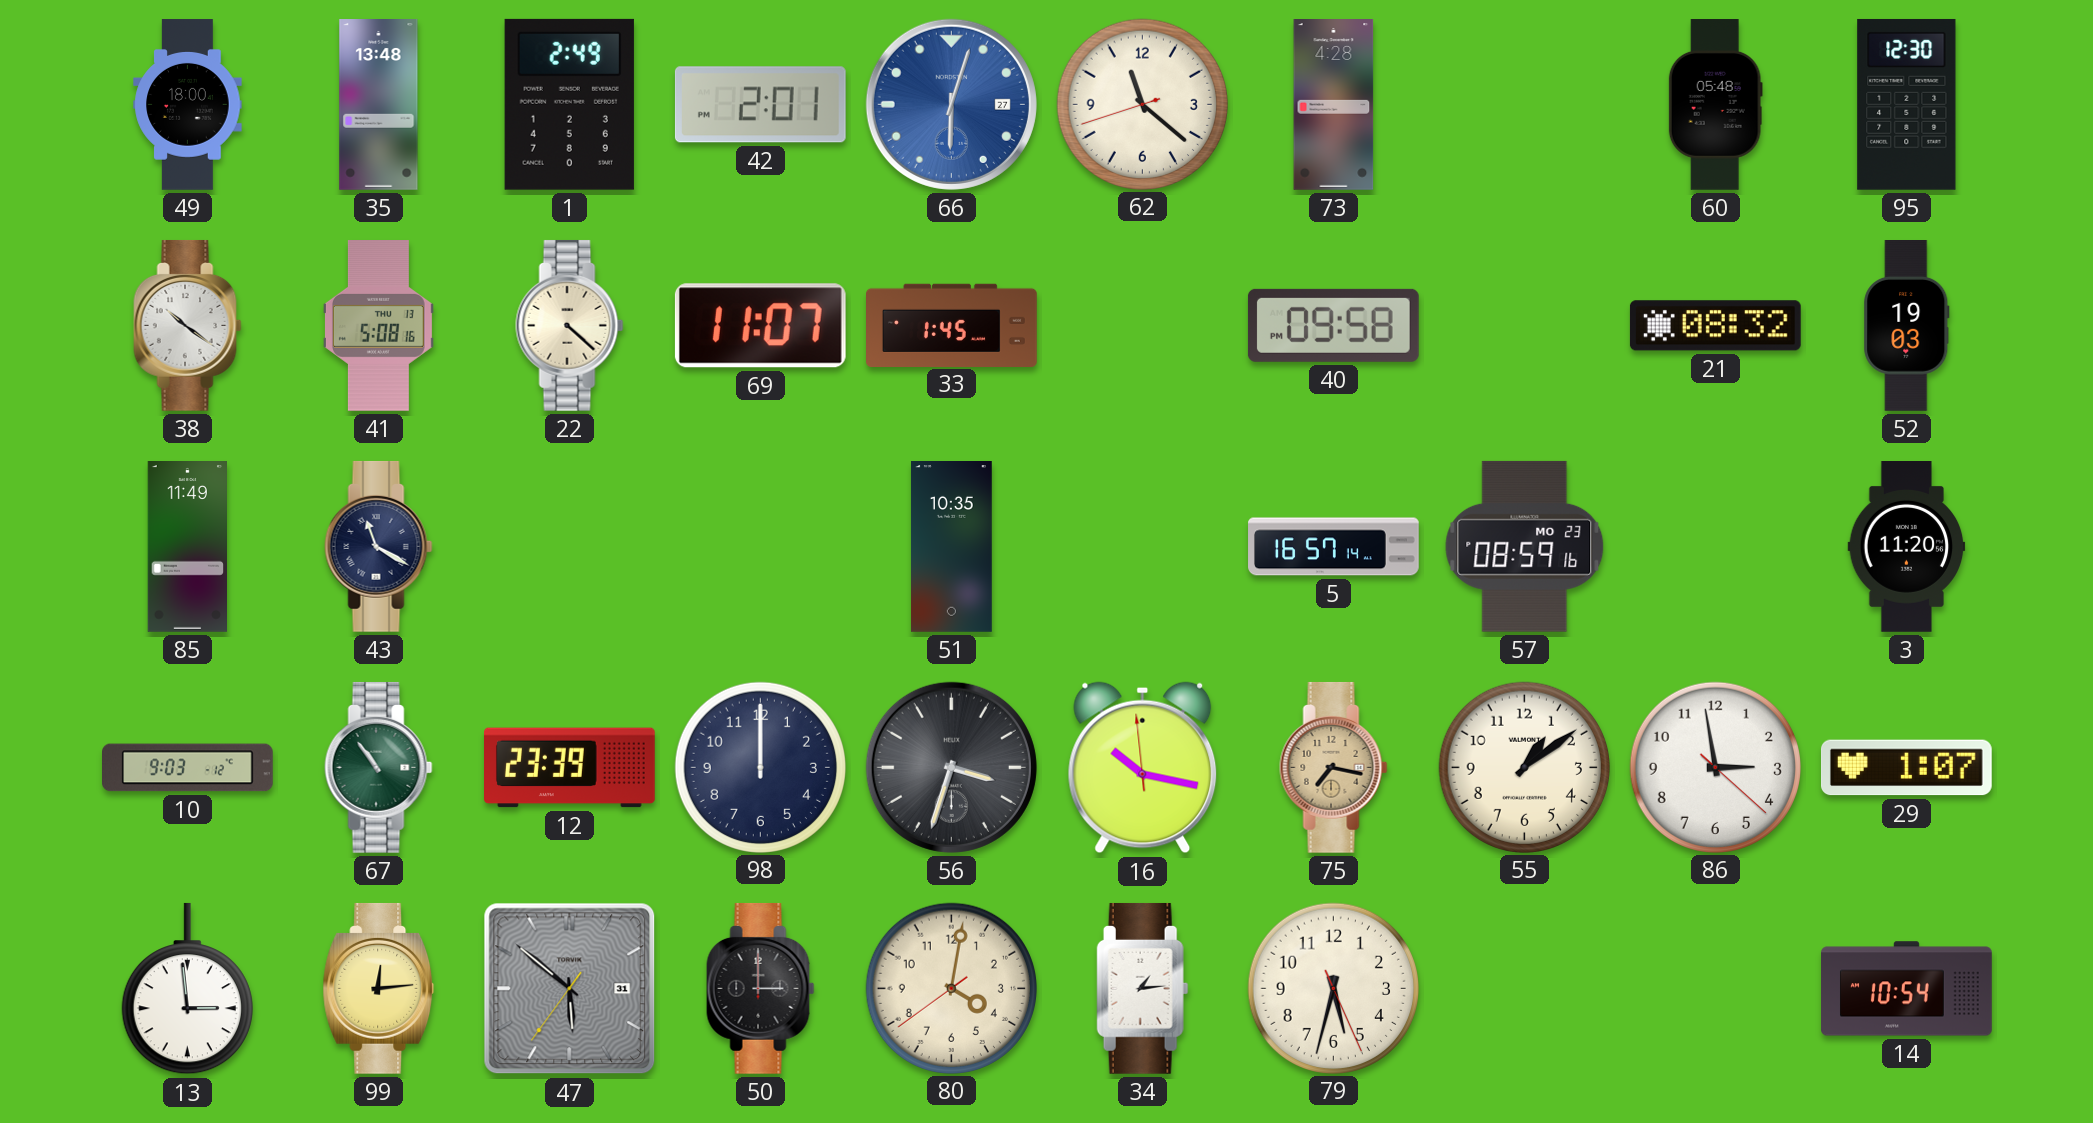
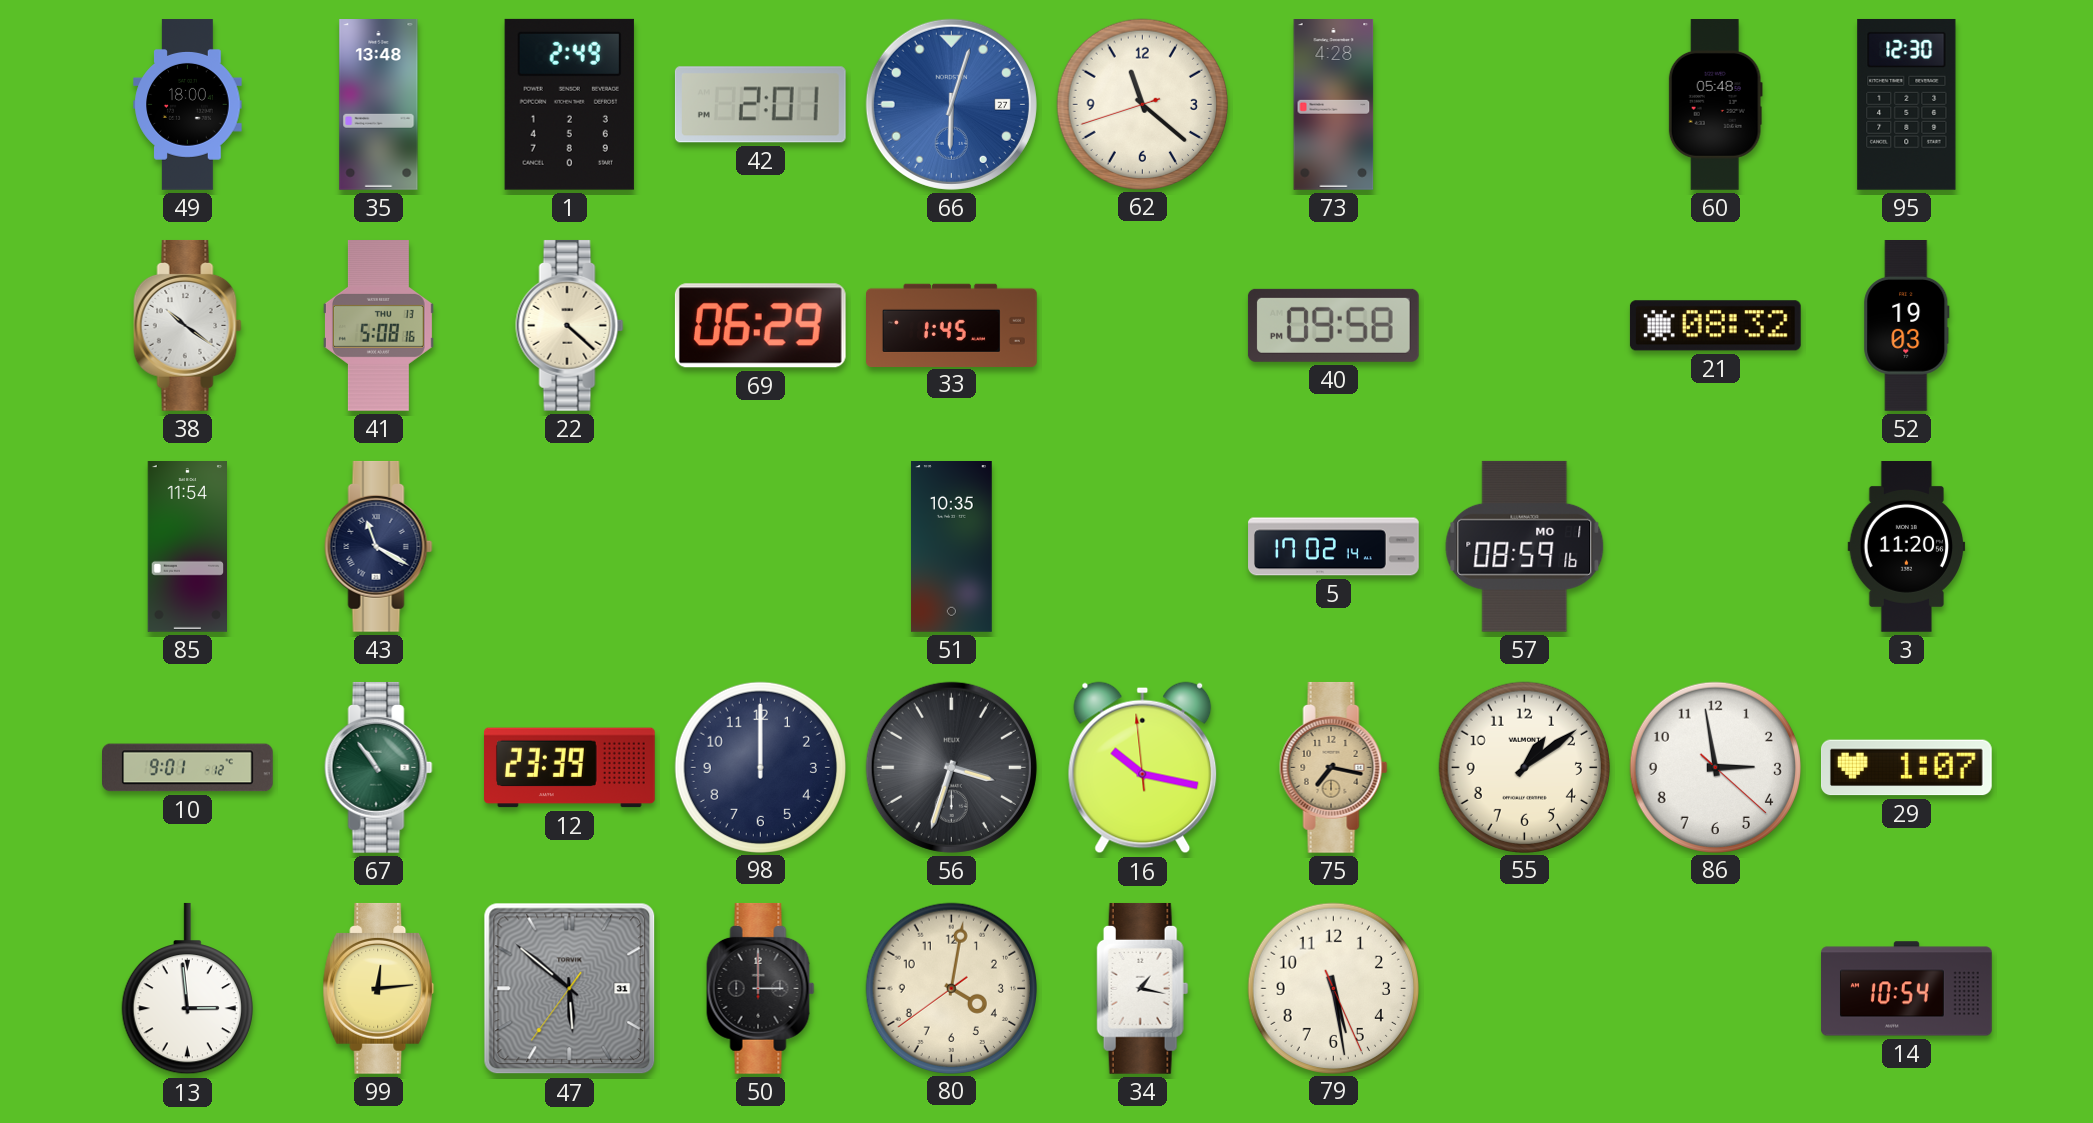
69: 11:07 -> 06:29
85: 11:49 -> 11:54
5: 16:57 -> 17:02
57 date: MO 23 -> MO 1
10: 9:03 -> 9:01
34: 1:14 -> 1:17
79: 5:32 -> 5:28
